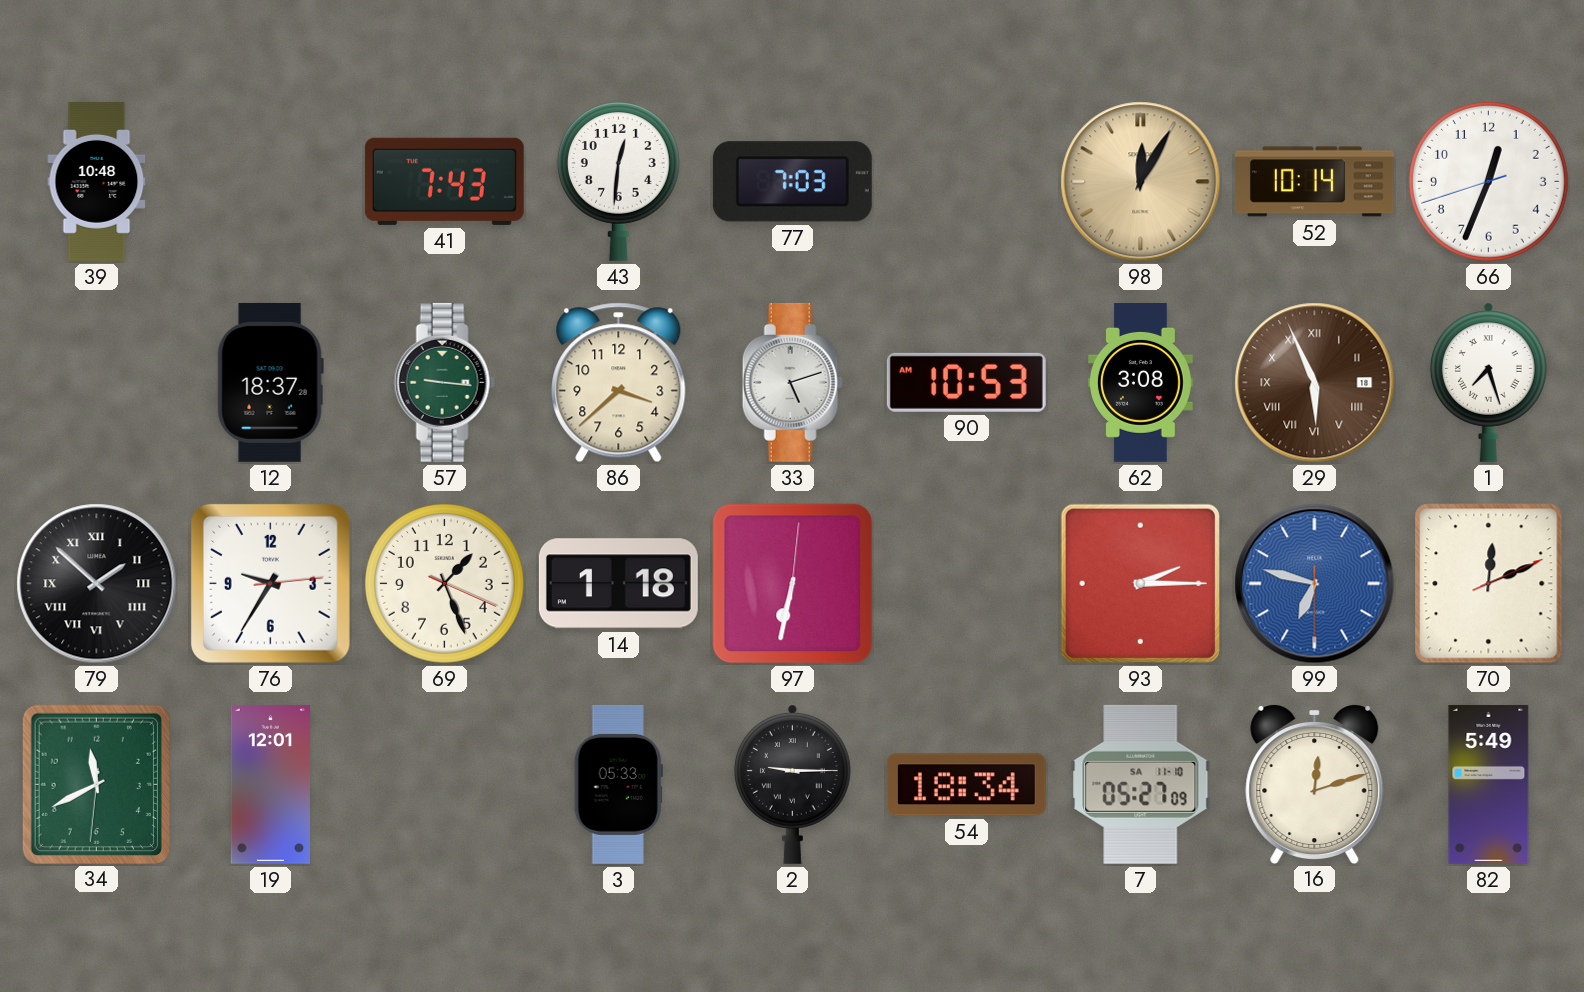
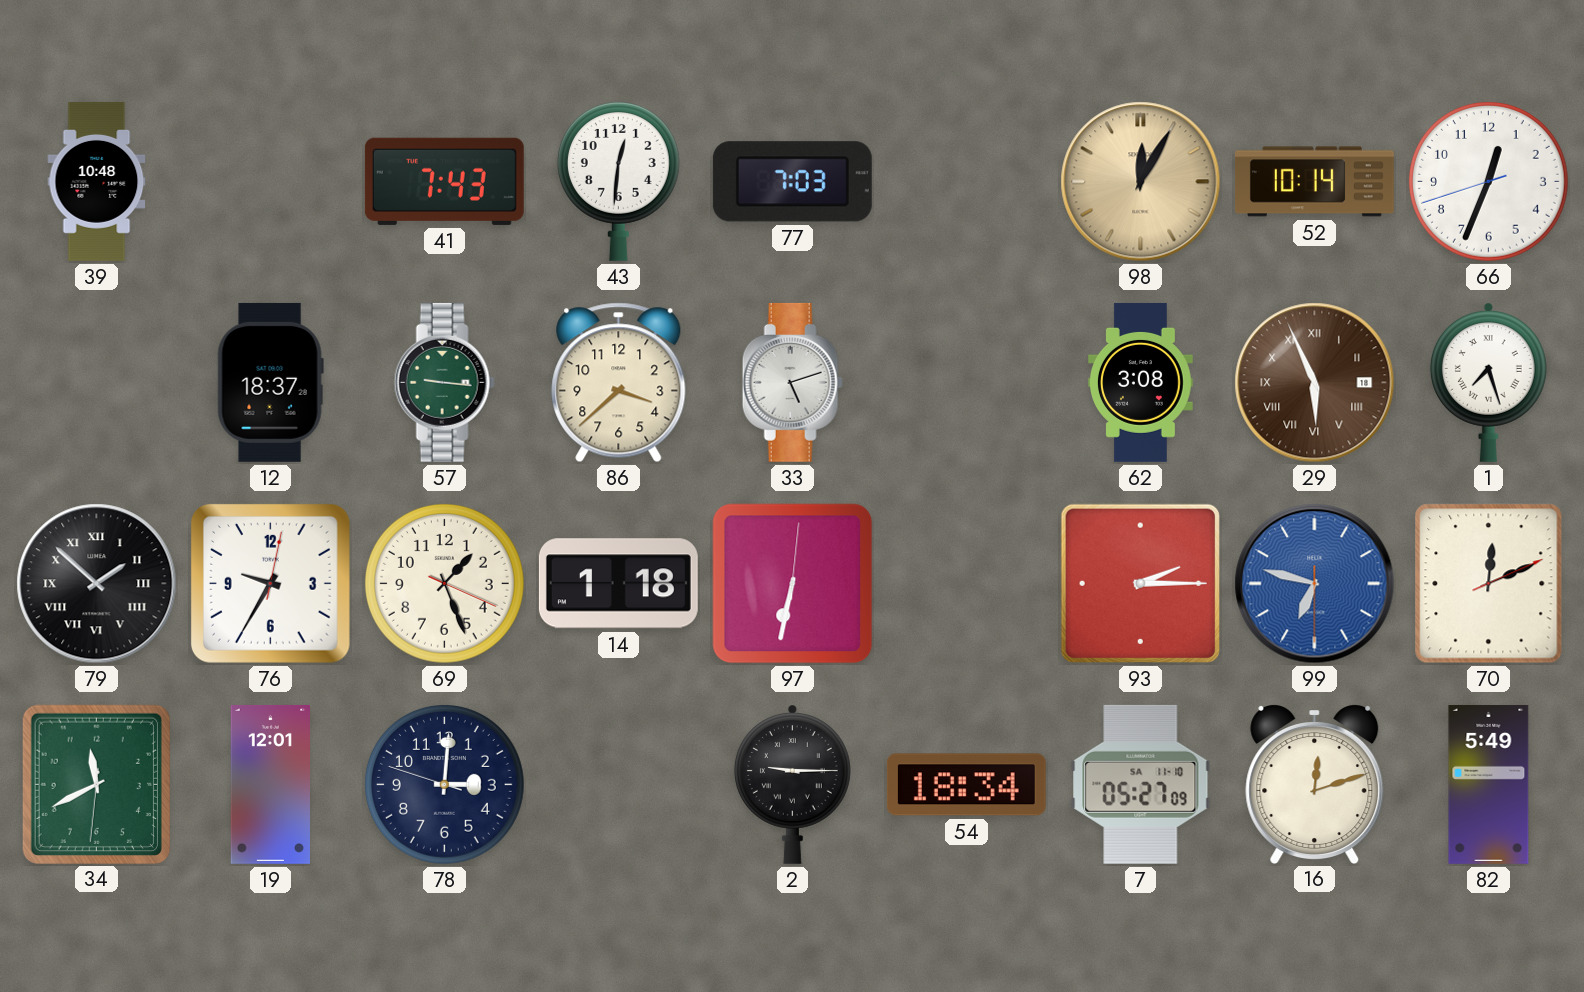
90: 10:53 -> none
76: 9:35:14 -> 9:35:02
78: none -> 3:00
3: 05:33 -> none
